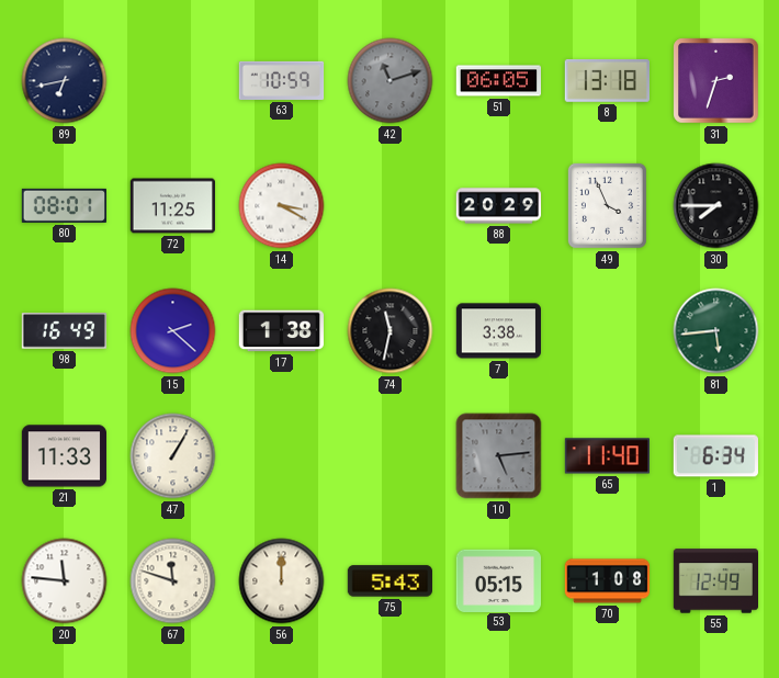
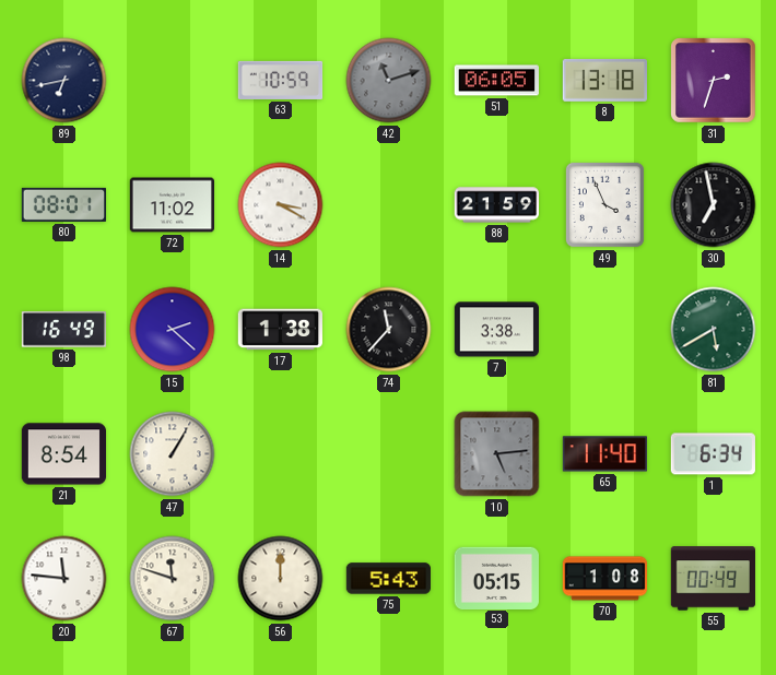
72: 11:25 -> 11:02
88: 20:29 -> 21:59
30: 7:45 -> 6:58
74: 11:32 -> 11:37
81: 5:44 -> 5:40
21: 11:33 -> 8:54
55: 12:49 -> 00:49
